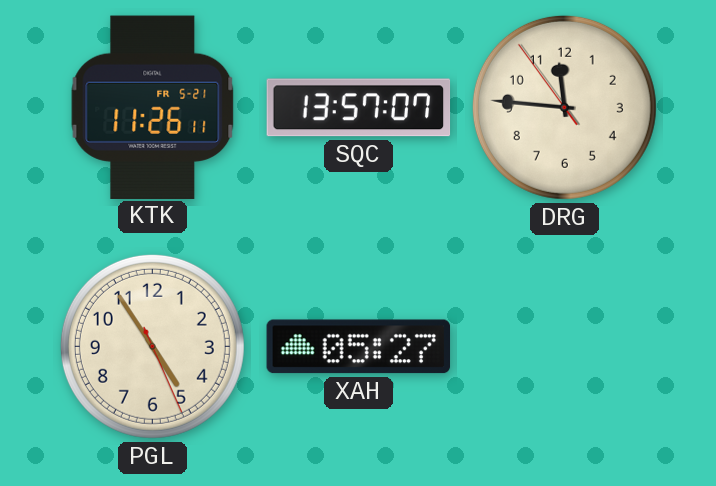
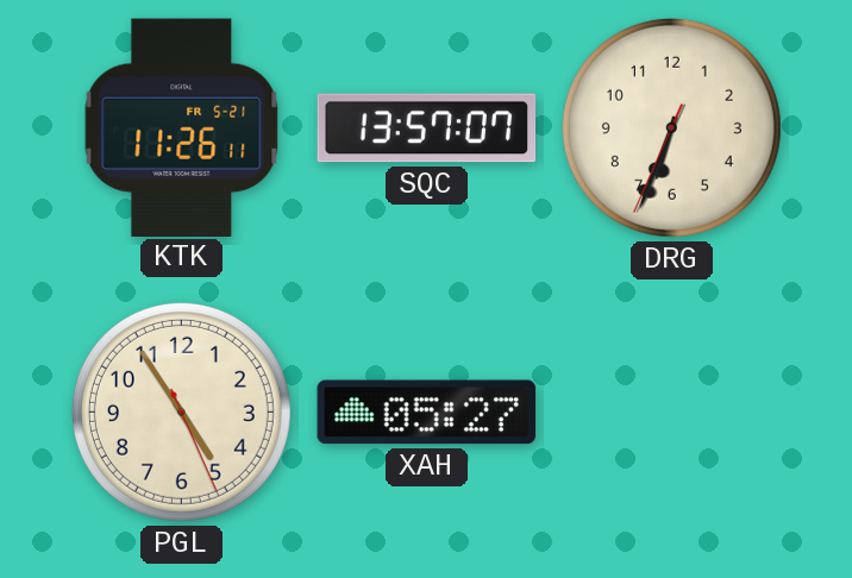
DRG: 11:45 -> 6:33
